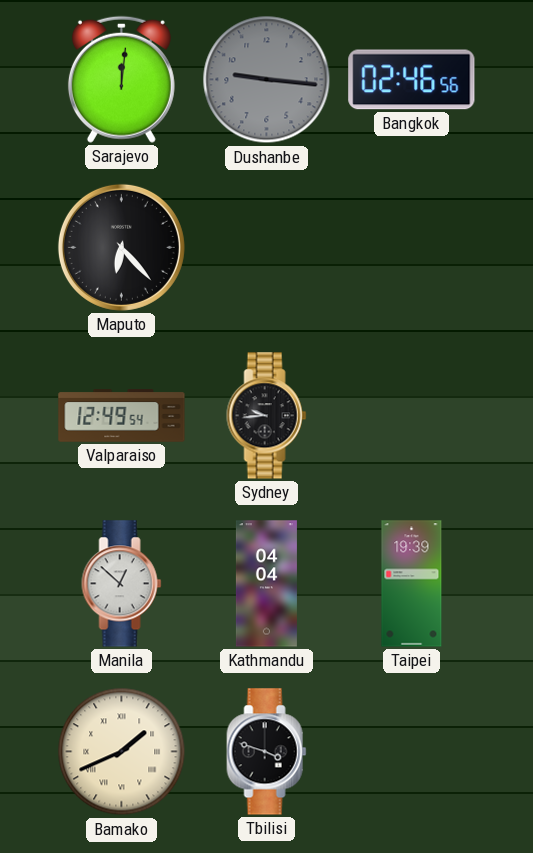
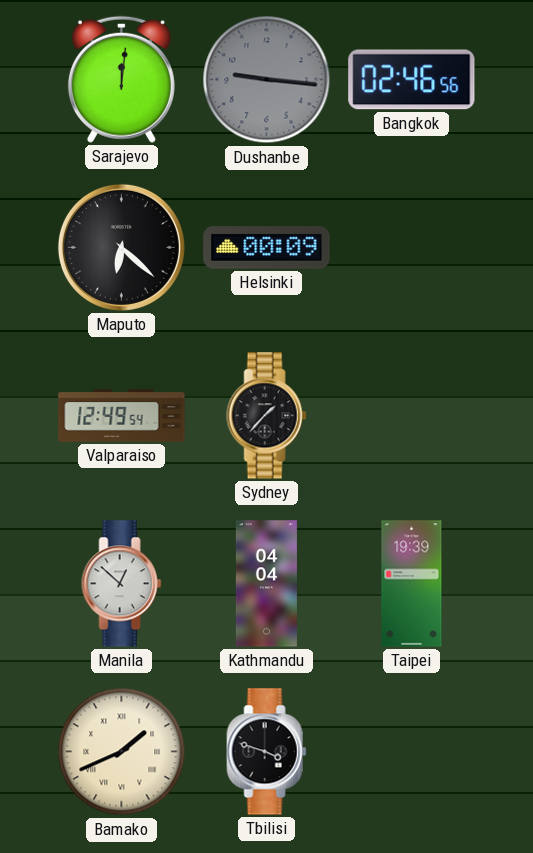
Maputo: 6:23 -> 6:22
Helsinki: none -> 00:09
Sydney: 9:44 -> 1:37
